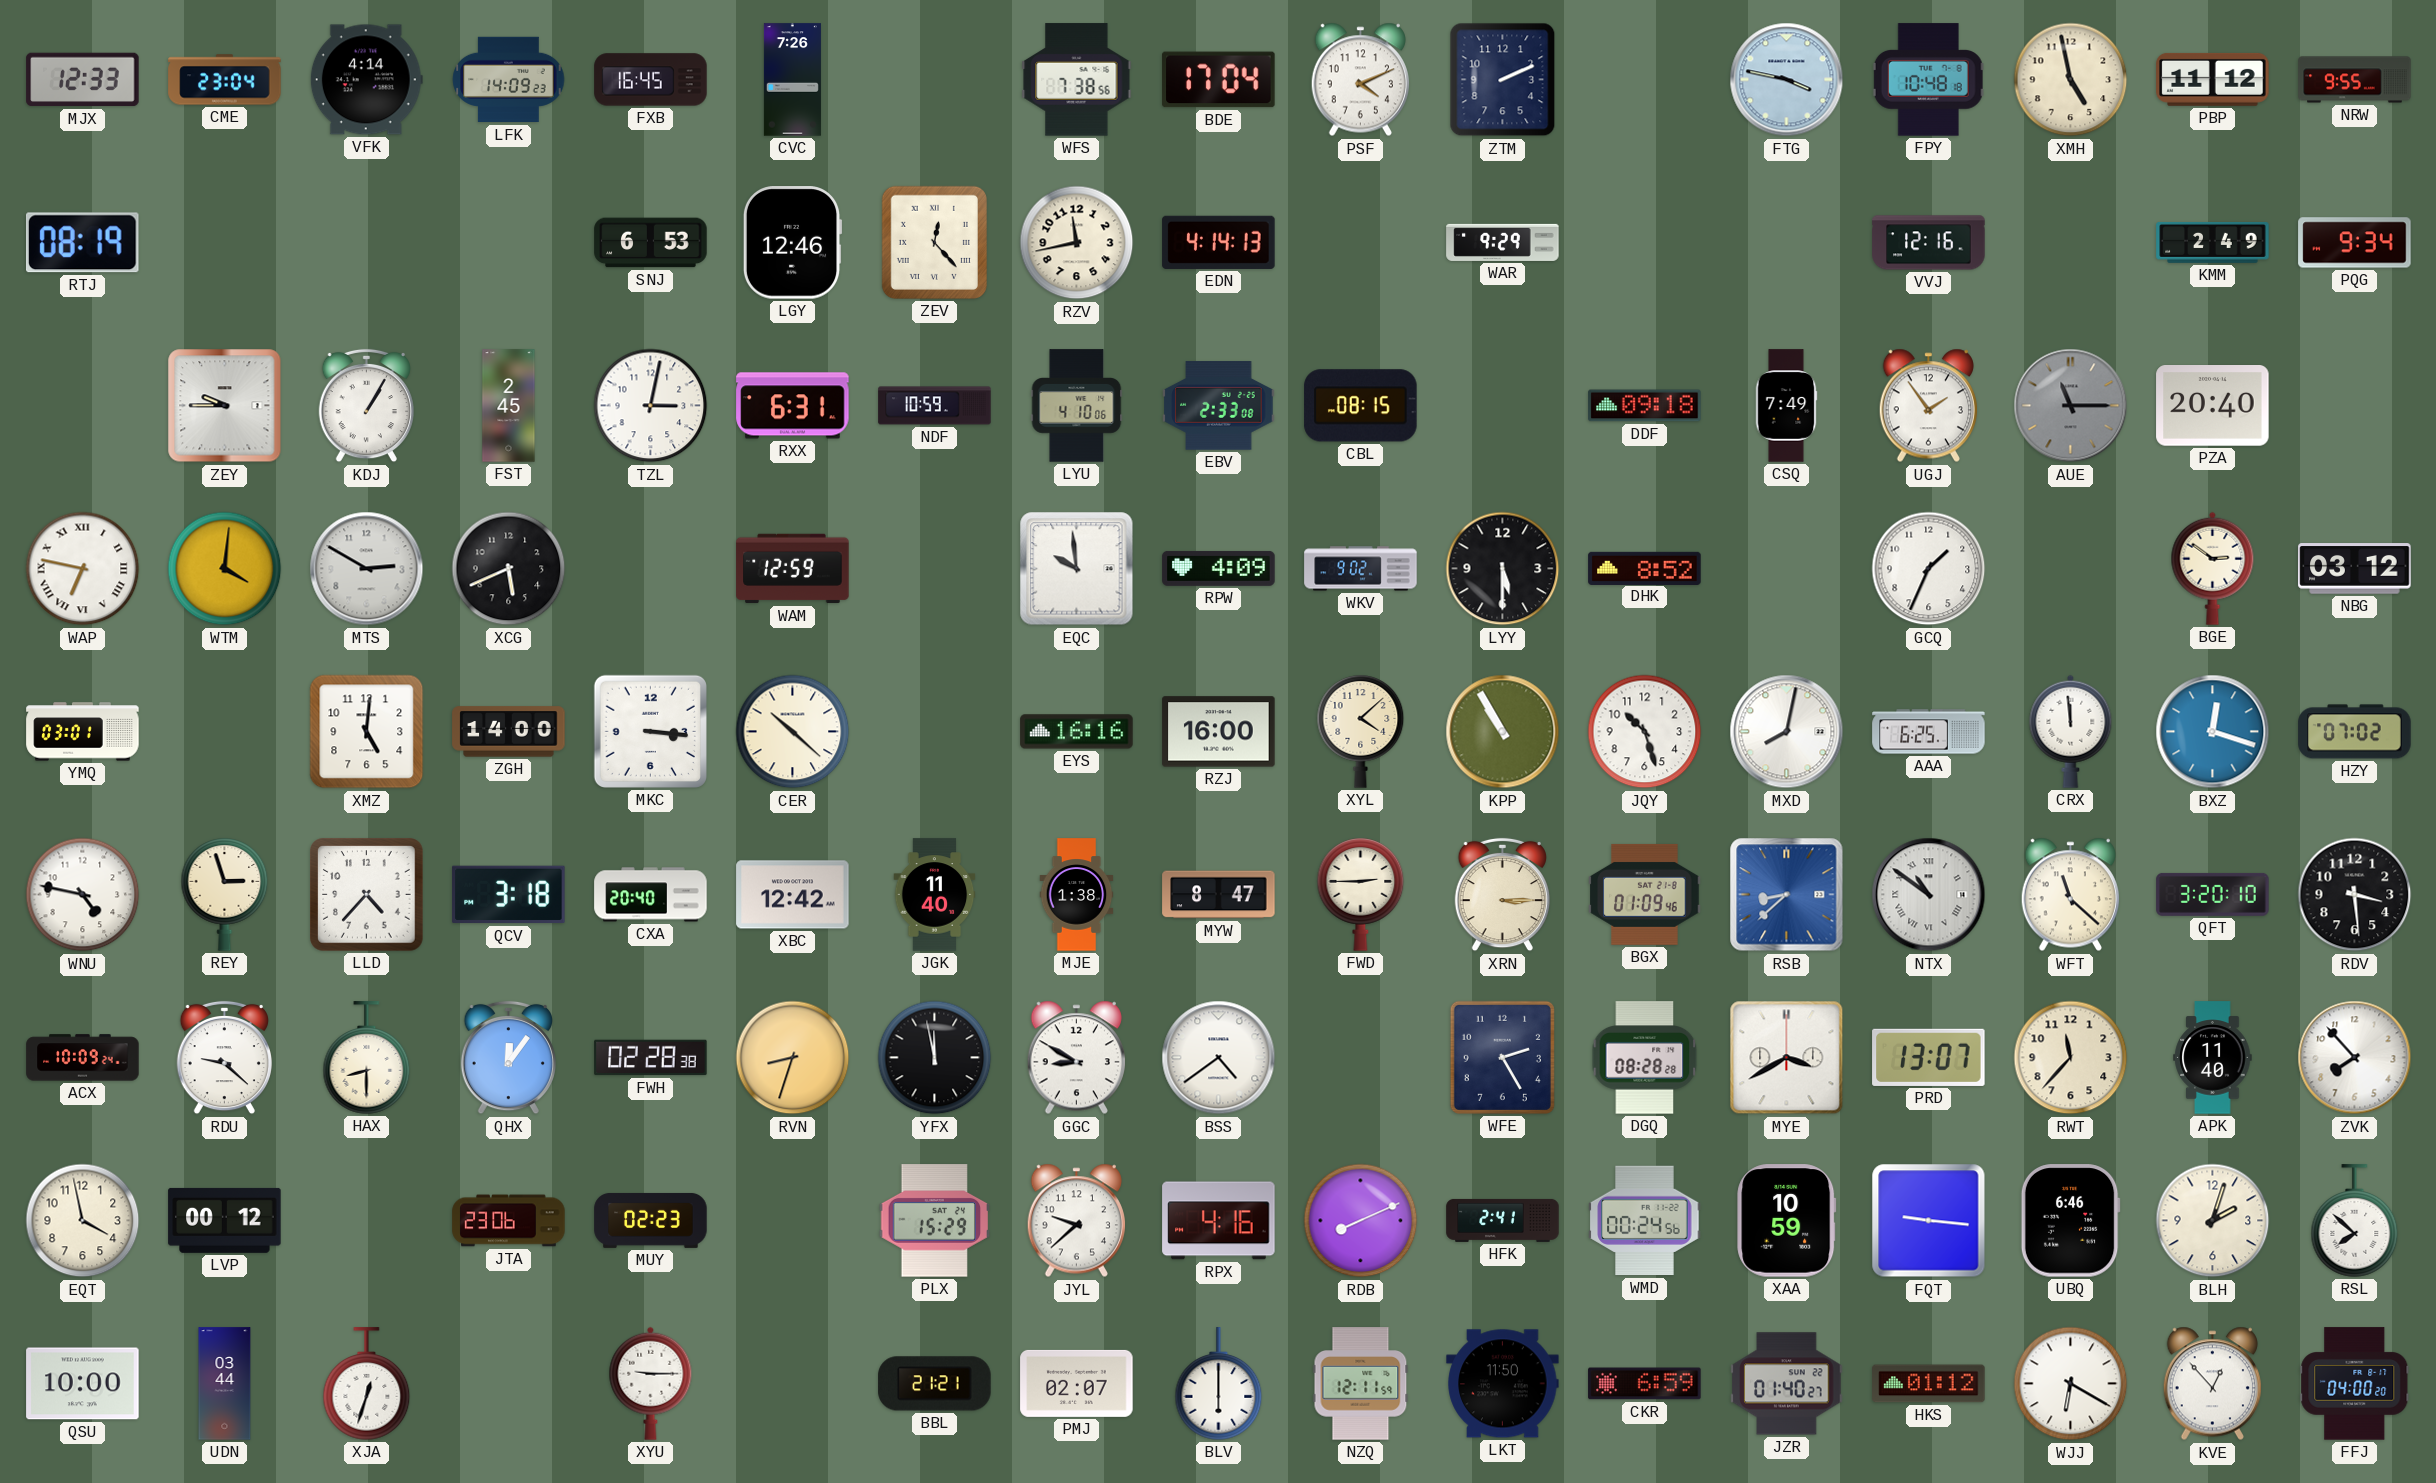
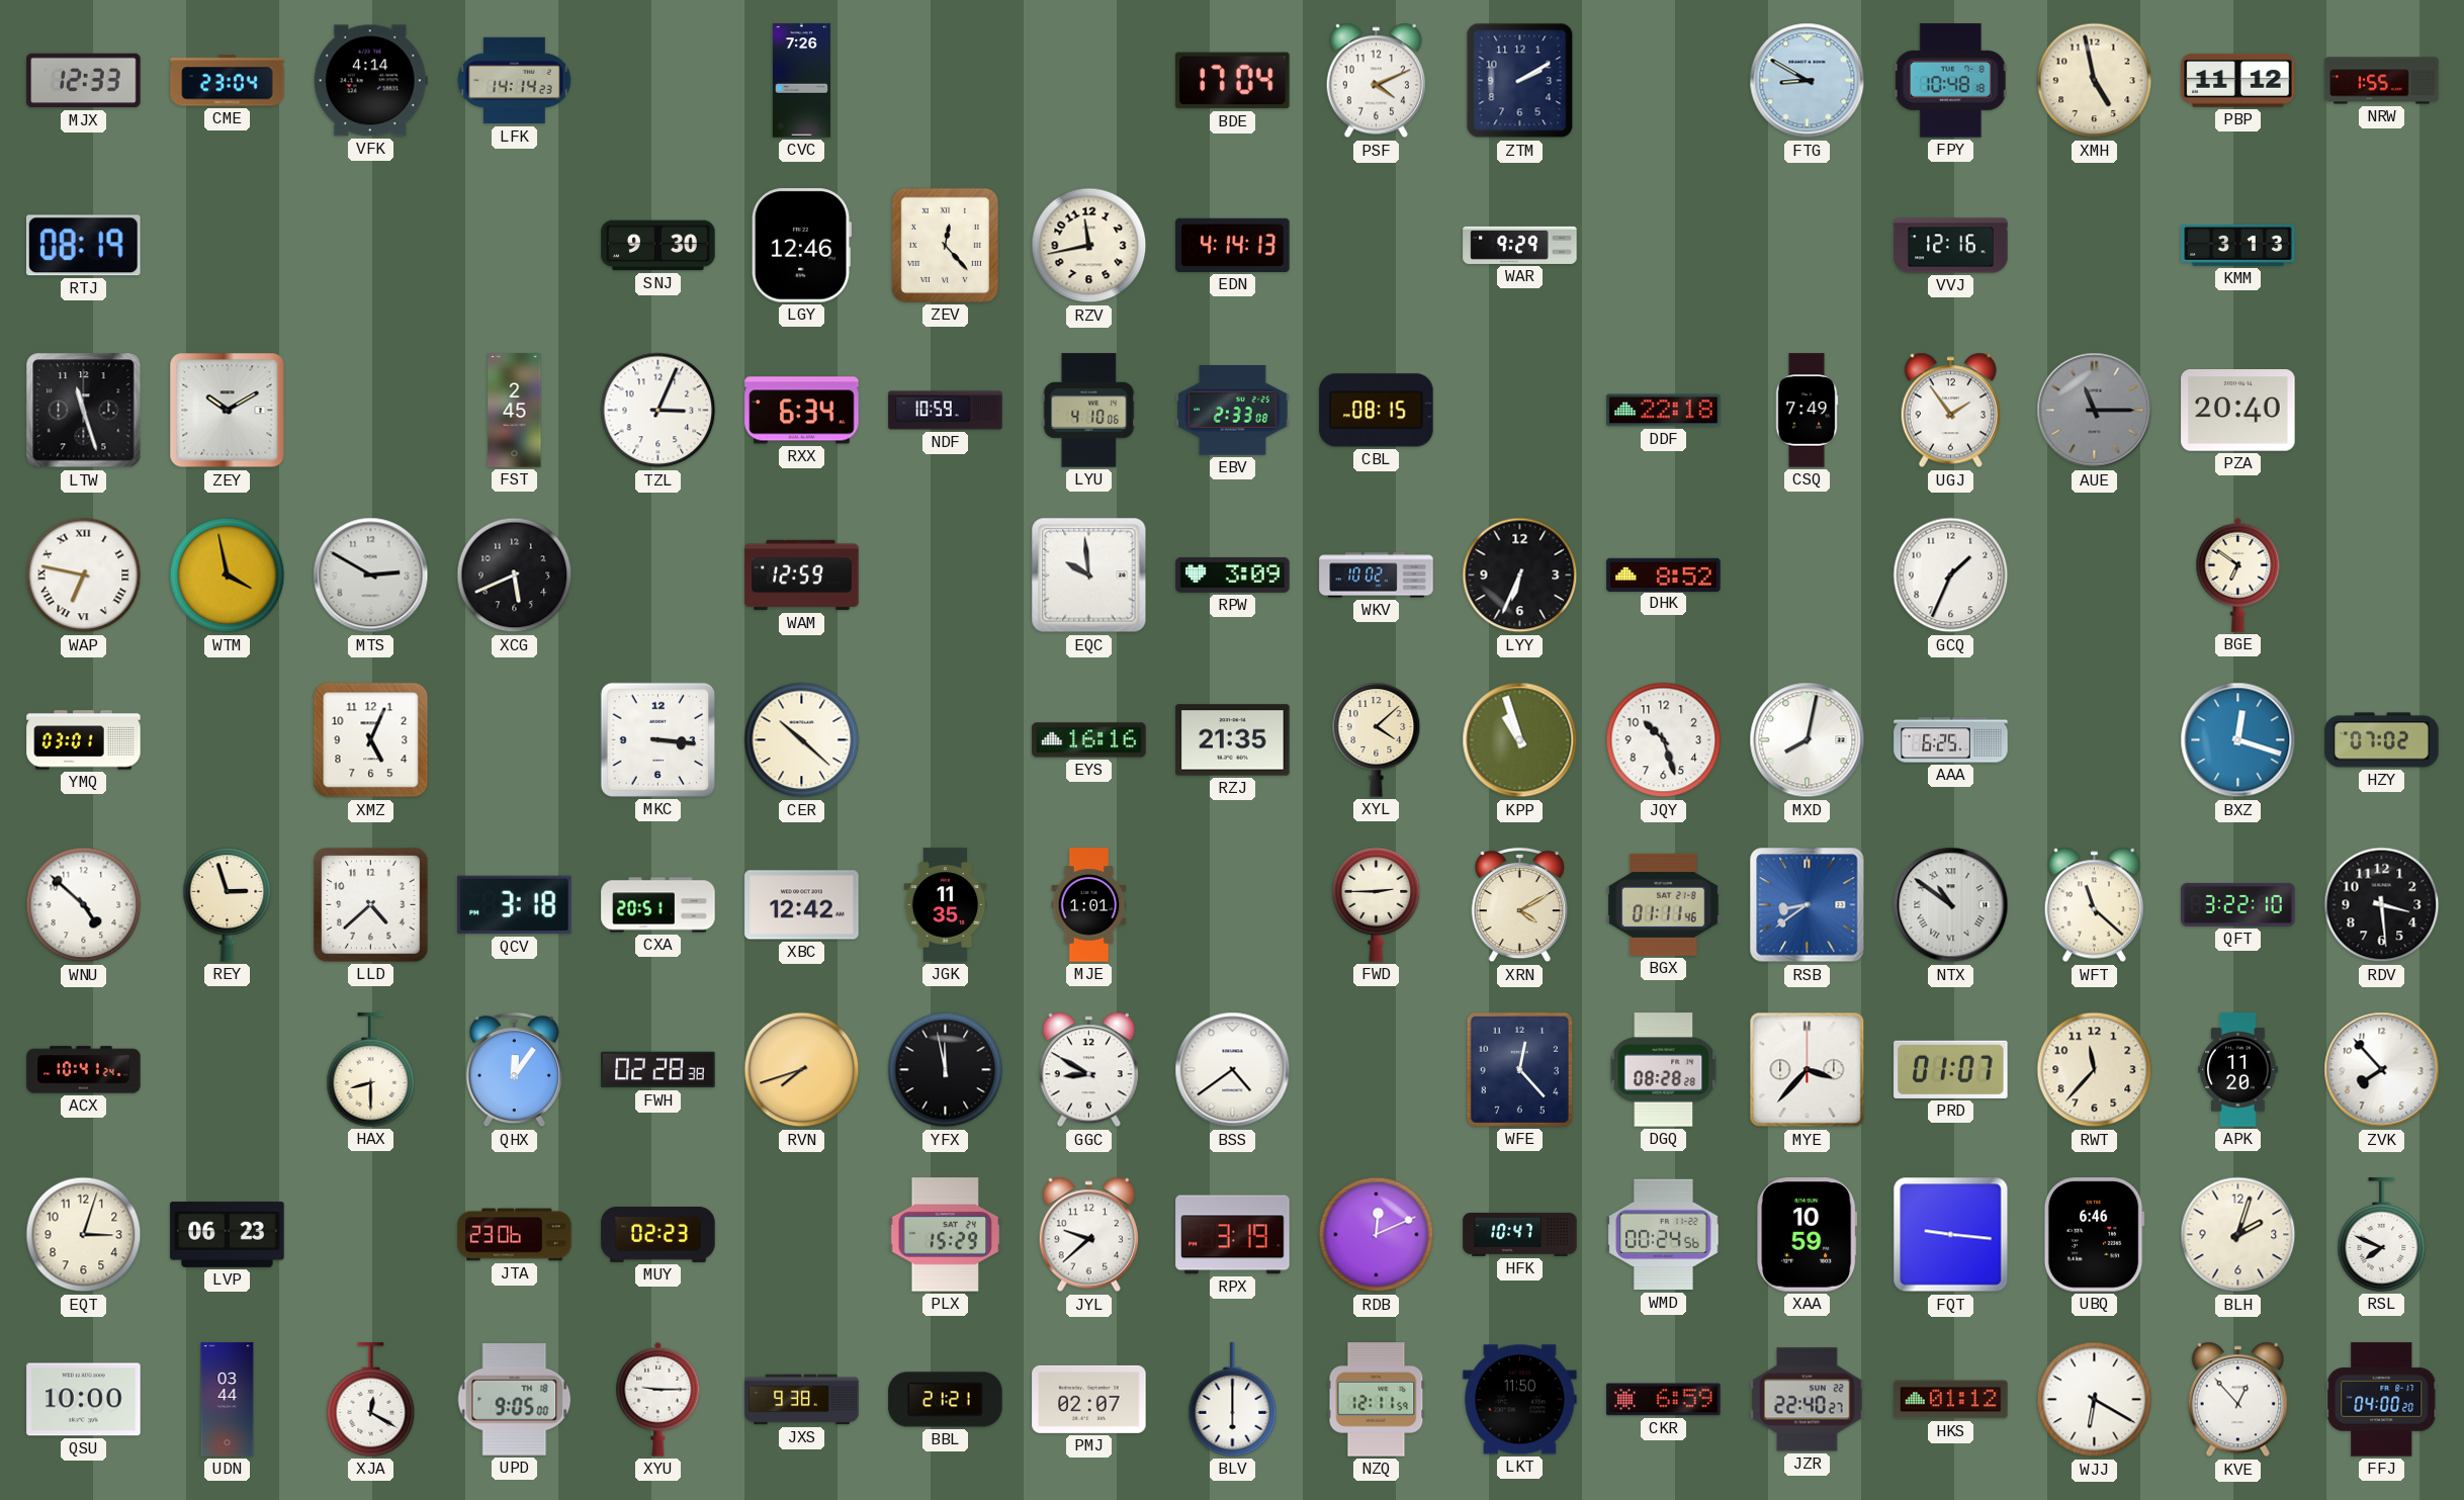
LFK: 14:09 -> 14:14
FXB: 16:45 -> none
WFS: 7:38 -> none
ZTM: 2:11 -> 2:10
FTG: 3:47 -> 8:50
NRW: 9:55 -> 1:55
SNJ: 6:53 -> 9:30
KMM: 2:49 -> 3:13
PQG: 9:34 -> none
LTW: none -> 11:27
ZEY: 9:45 -> 10:10
KDJ: 1:05 -> none
TZL: 3:02 -> 3:04
RXX: 6:31 -> 6:34
DDF: 09:18 -> 22:18
WTM: 4:01 -> 3:58
RPW: 4:09 -> 3:09
WKV: 9:02 -> 10:02
LYY: 5:30 -> 6:34
BGE: 2:51 -> 6:51
NBG: 03:12 -> none
XMZ: 5:01 -> 5:04
ZGH: 14:00 -> none
RZJ: 16:00 -> 21:35
KPP: 10:55 -> 10:57
CRX: 11:59 -> none
WNU: 4:47 -> 4:52
LLD: 4:37 -> 4:38
CXA: 20:40 -> 20:51
JGK: 11:40 -> 11:35
MJE: 1:38 -> 1:01
MYW: 8:47 -> none
XRN: 3:15 -> 4:10
BGX: 01:09 -> 01:11
RSB: 8:38 -> 8:39
QFT: 3:20 -> 3:22
ACX: 10:09 -> 10:41
RDU: 9:22 -> none
RVN: 8:33 -> 7:42
WFE: 2:25 -> 12:23
MYE: 3:40 -> 3:37
PRD: 13:07 -> 01:07
APK: 11:40 -> 11:20
EQT: 3:58 -> 3:03
LVP: 00:12 -> 06:23
RPX: 4:16 -> 3:19
RDB: 8:11 -> 12:11
HFK: 2:41 -> 10:47
RSL: 7:52 -> 7:49
XJA: 12:33 -> 12:20
UPD: none -> 9:05
JXS: none -> 9:38
JZR: 01:40 -> 22:40
